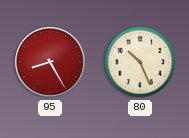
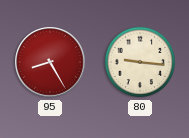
80: 10:26 -> 9:16
